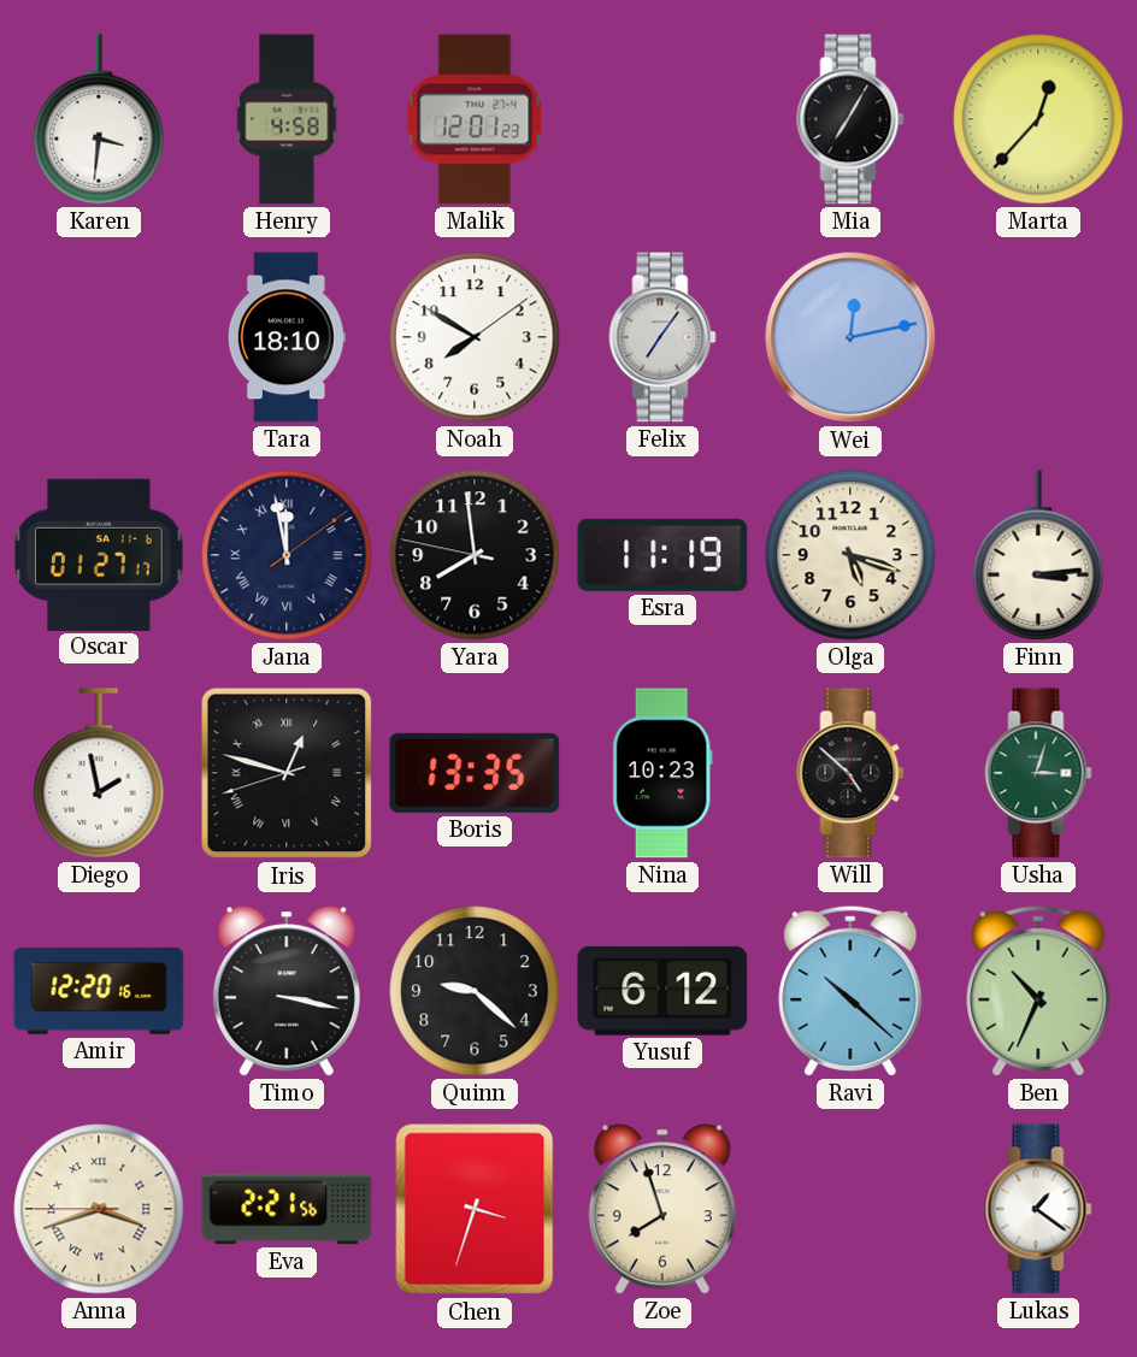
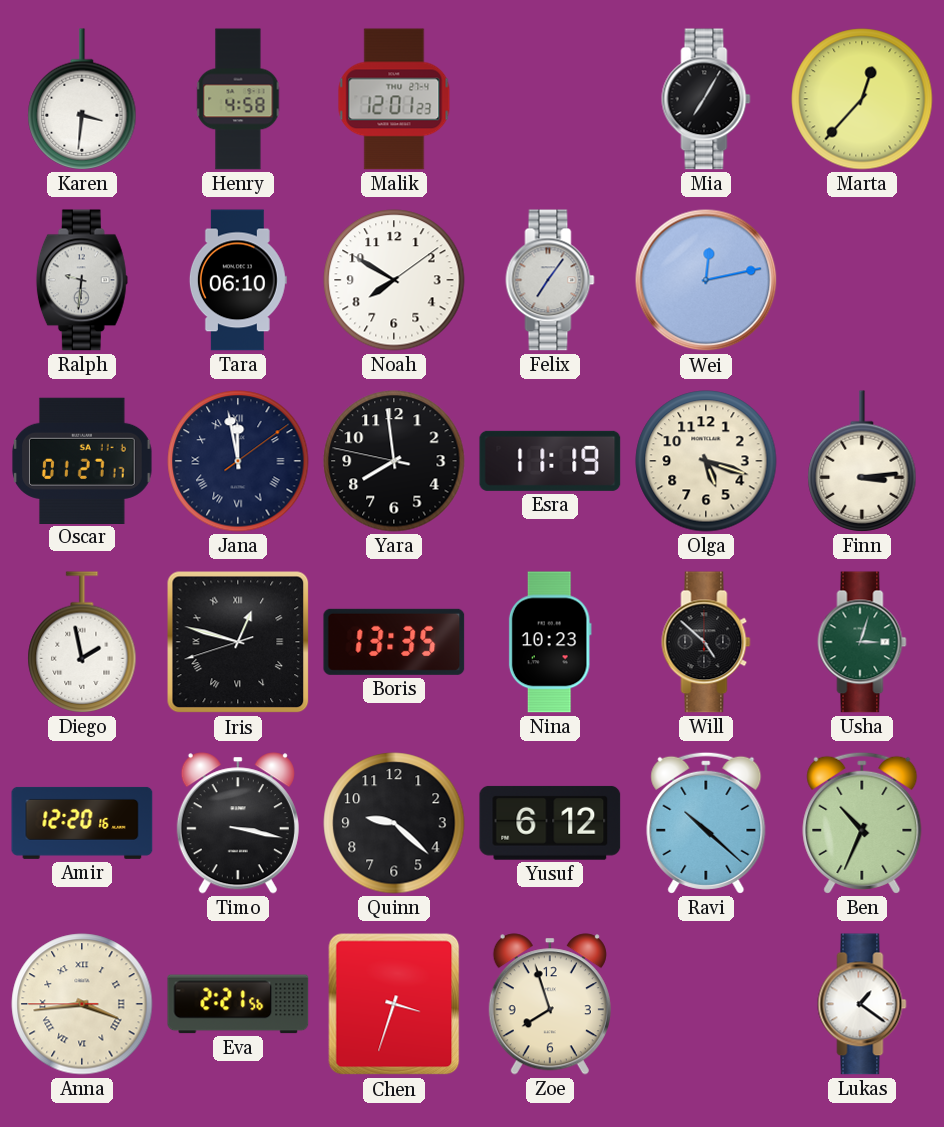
Ralph: none -> 9:31
Tara: 18:10 -> 06:10
Anna: 3:41 -> 3:43
